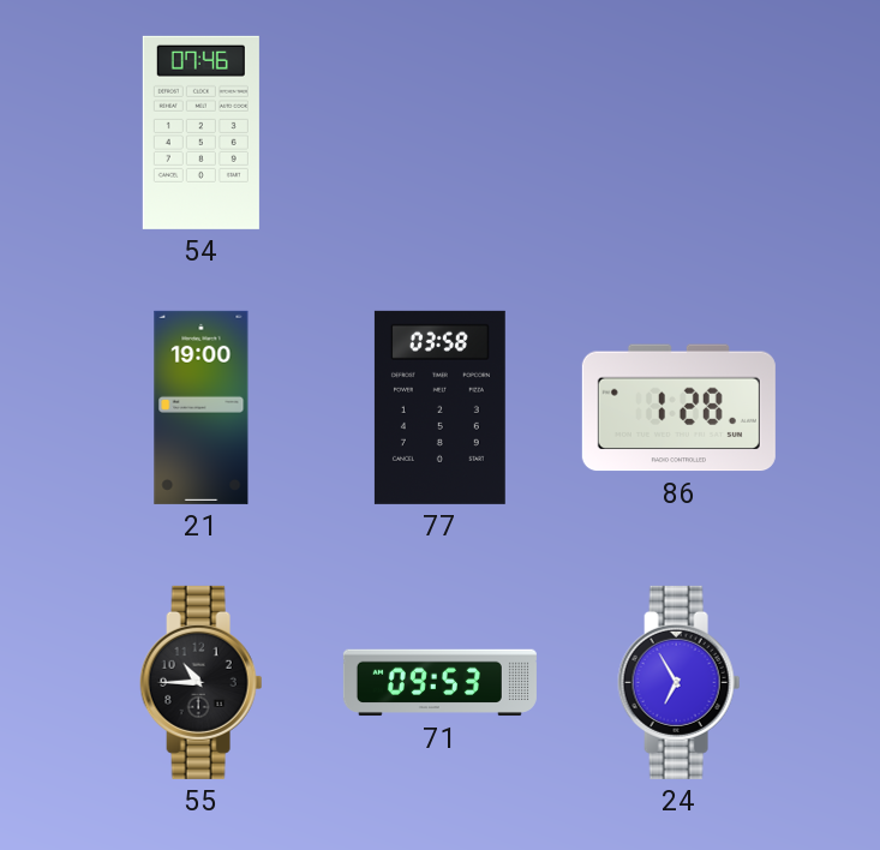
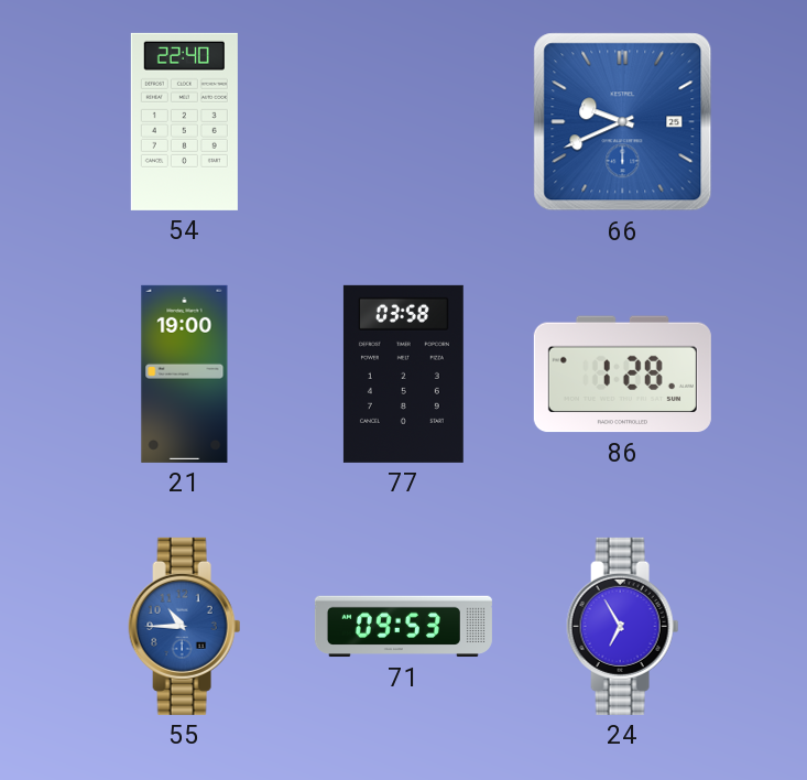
54: 07:46 -> 22:40
66: none -> 9:41
55 dial: black -> blue
